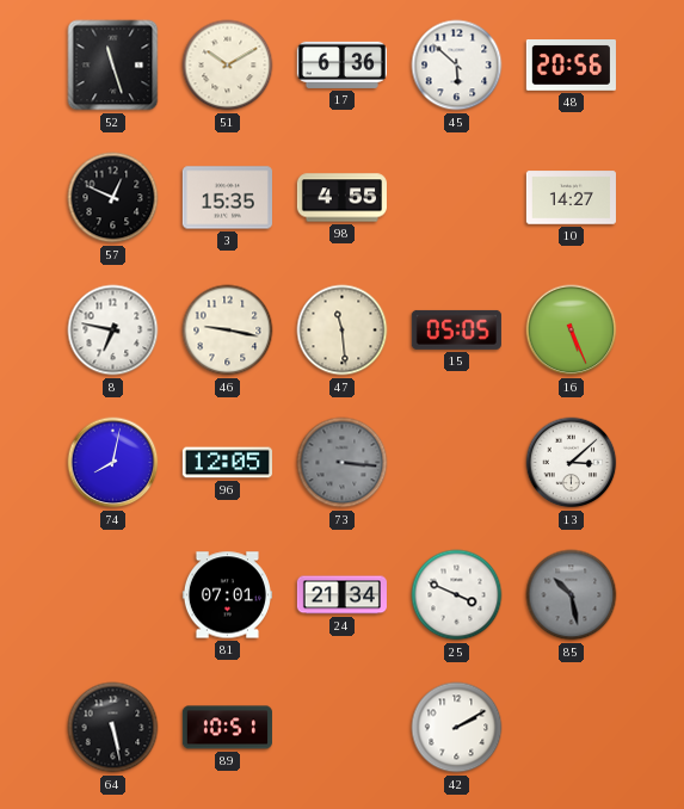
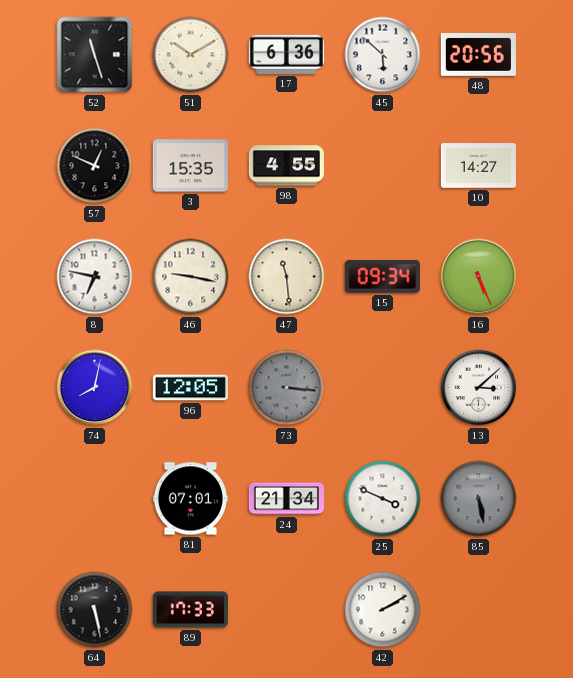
15: 05:05 -> 09:34
85: 10:28 -> 5:28
89: 10:51 -> 17:33
